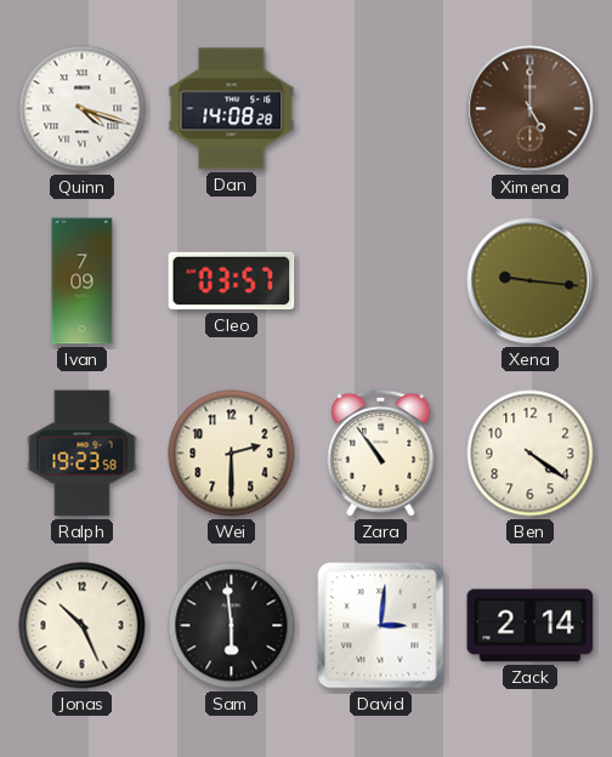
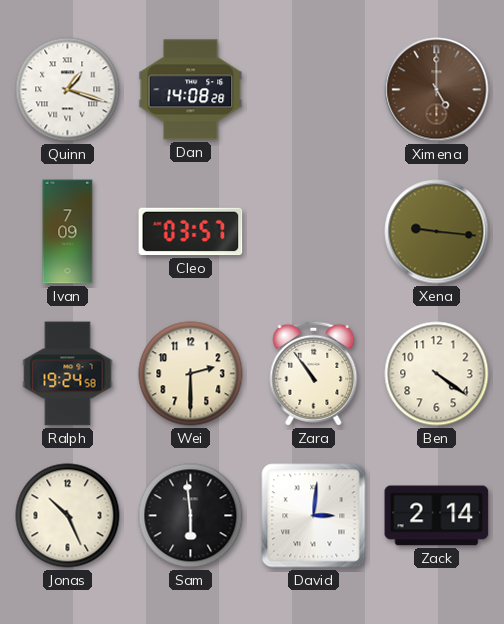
Quinn: 4:18 -> 1:18
Ralph: 19:23 -> 19:24
